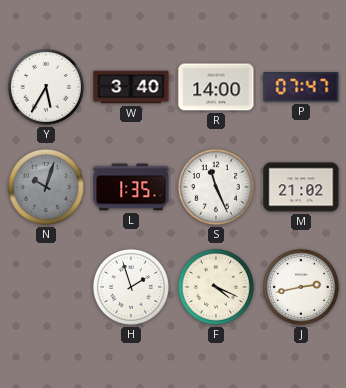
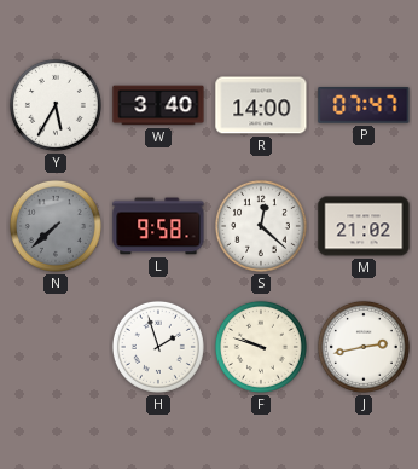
N: 10:03 -> 7:38
L: 1:35 -> 9:58
S: 11:26 -> 12:22
F: 4:19 -> 9:48
